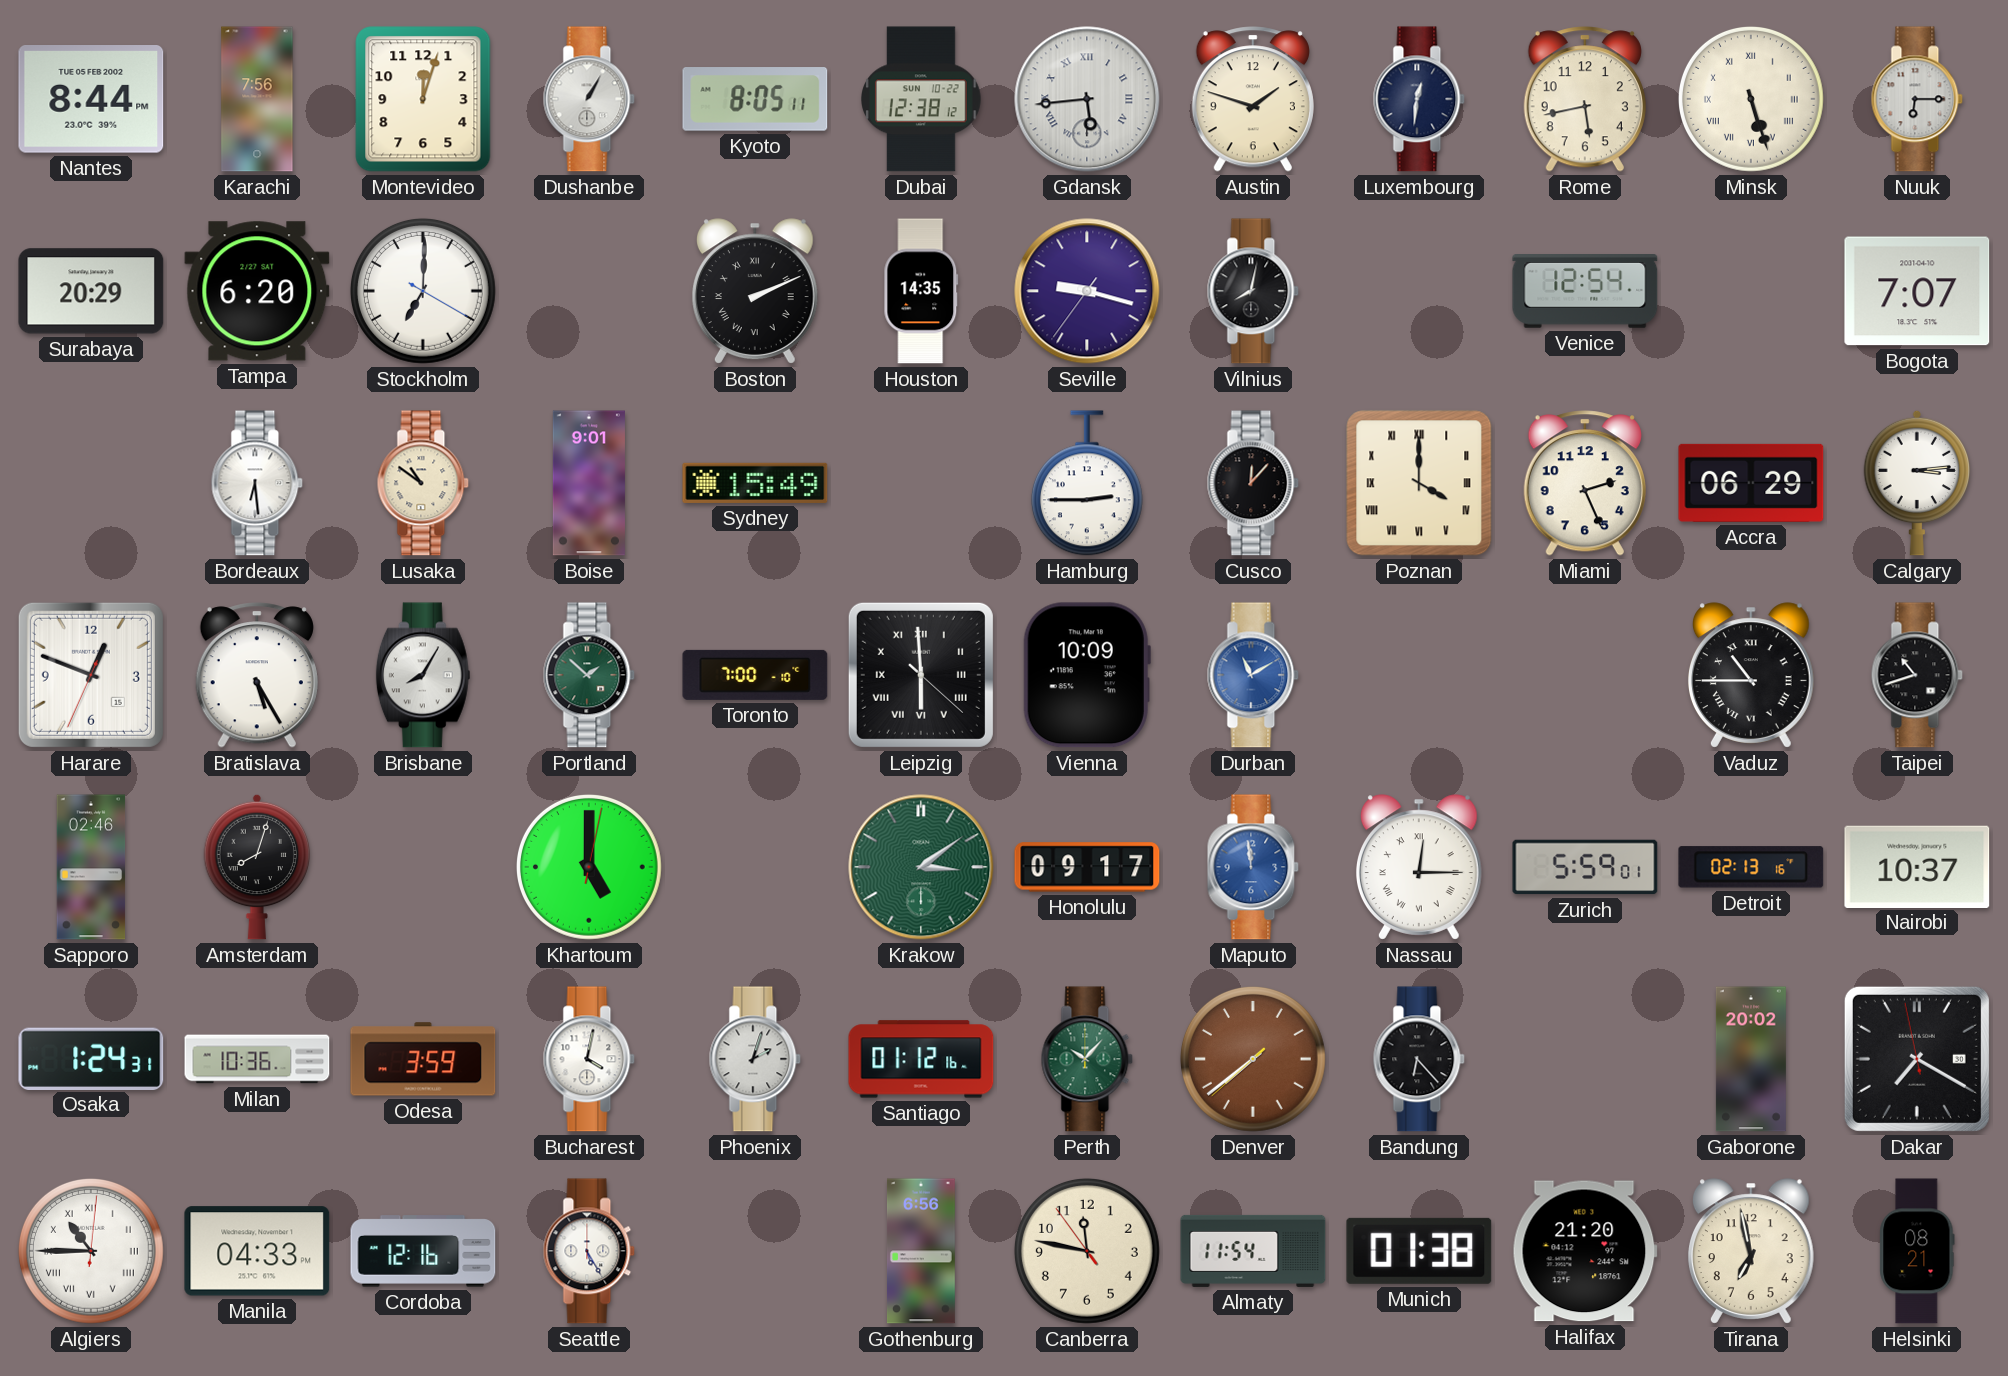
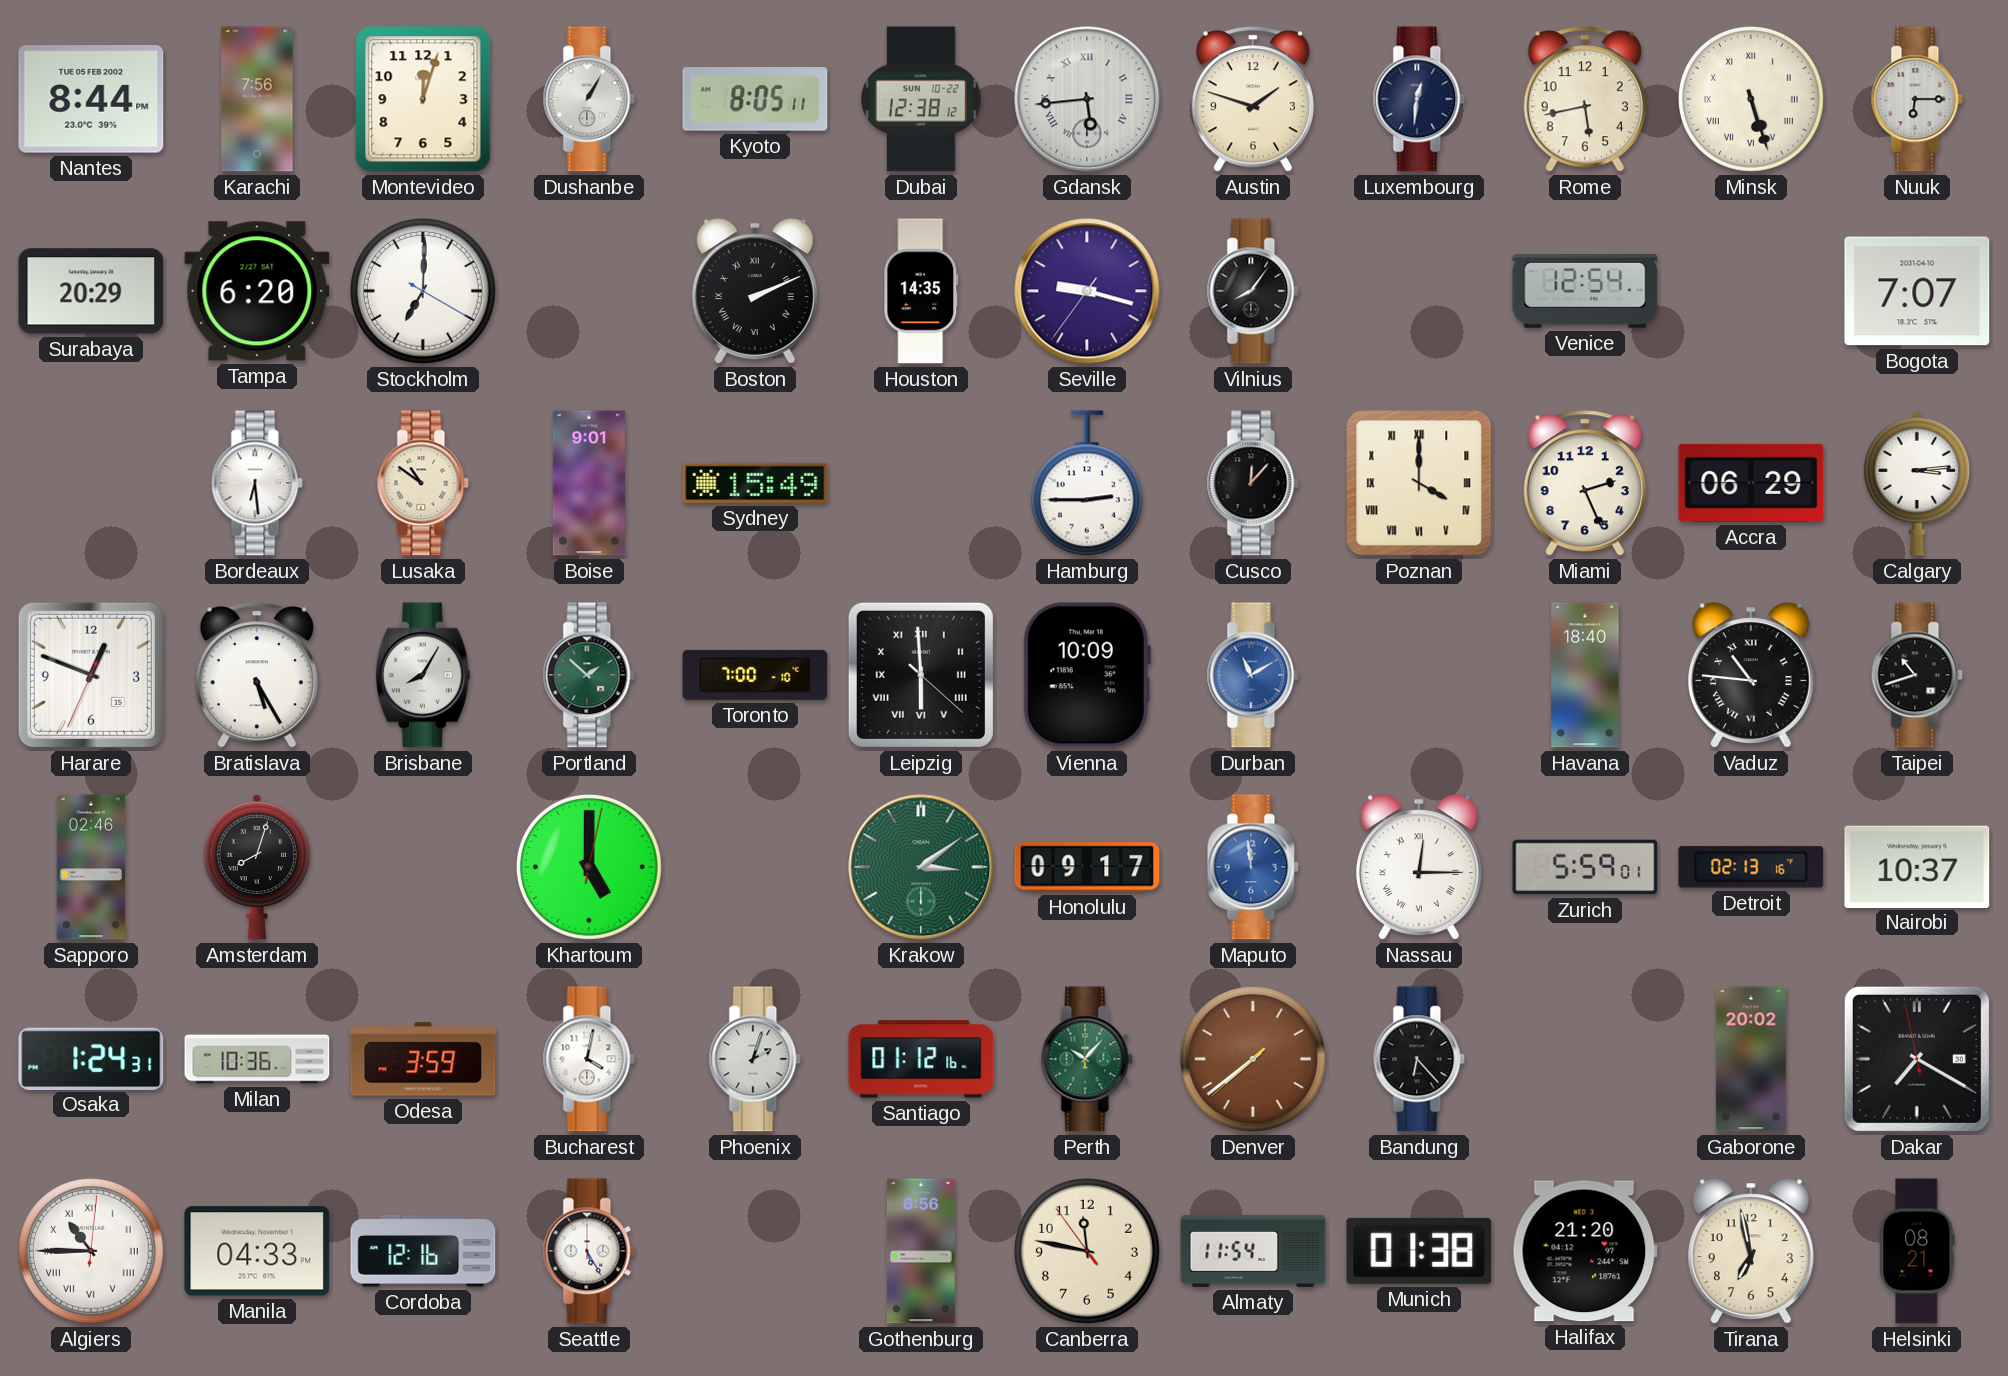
Vilnius: 8:02 -> 8:06
Havana: none -> 18:40
Vaduz: 10:45 -> 10:46
